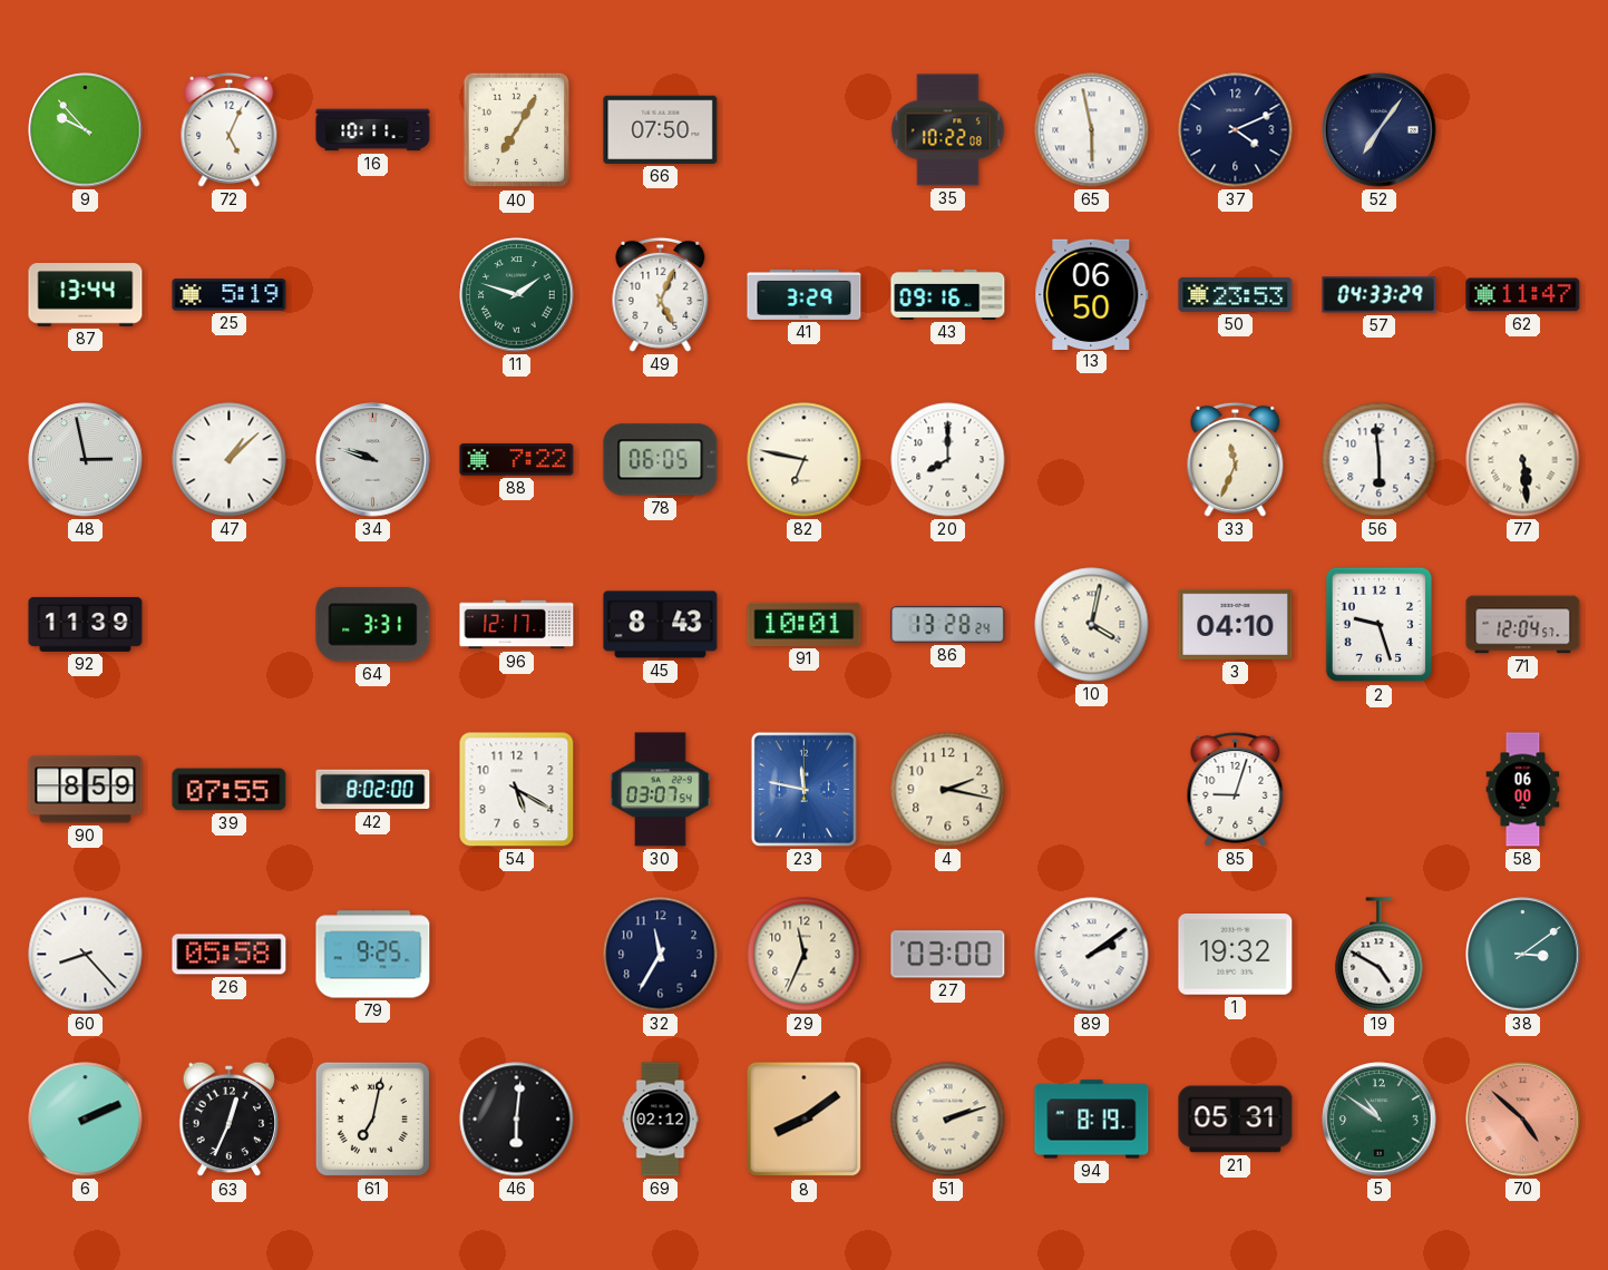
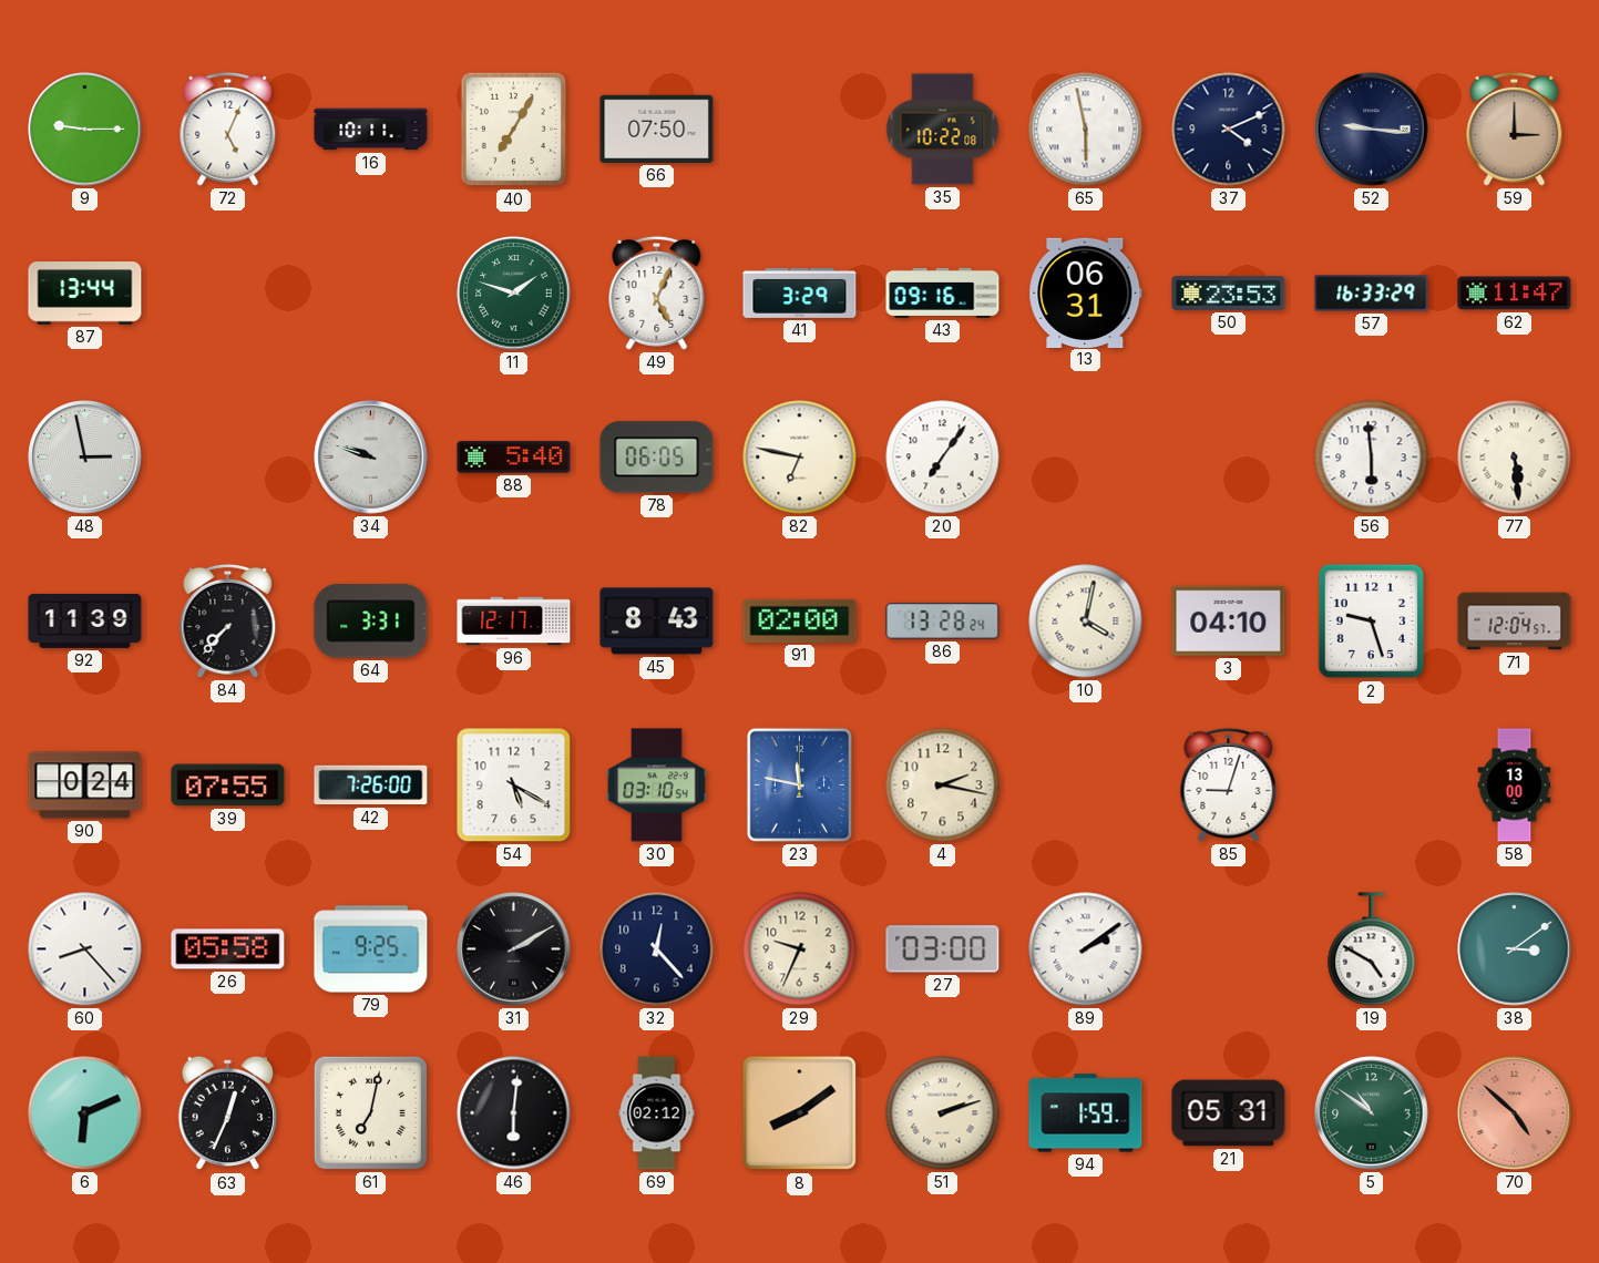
9: 9:53 -> 9:15
52: 7:06 -> 9:16
59: none -> 3:00
25: 5:19 -> none
13: 06:50 -> 06:31
57: 04:33 -> 16:33
47: 1:08 -> none
88: 7:22 -> 5:40
20: 8:00 -> 7:06
33: 11:34 -> none
84: none -> 7:37
91: 10:01 -> 02:00
90: 8:59 -> 0:24
42: 8:02 -> 7:26
30: 03:07 -> 03:10
58: 06:00 -> 13:00
31: none -> 2:10
32: 11:35 -> 12:23
29: 11:34 -> 9:34
1: 19:32 -> none
6: 2:11 -> 6:11
94: 8:19 -> 1:59
